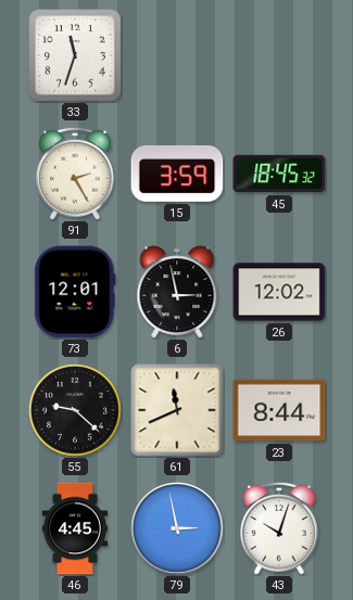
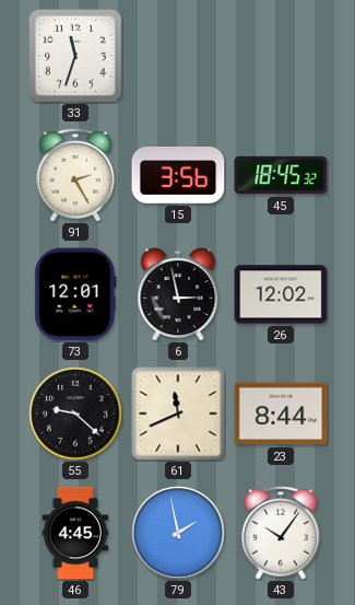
15: 3:59 -> 3:56
79: 2:58 -> 1:58
43: 10:03 -> 10:06
